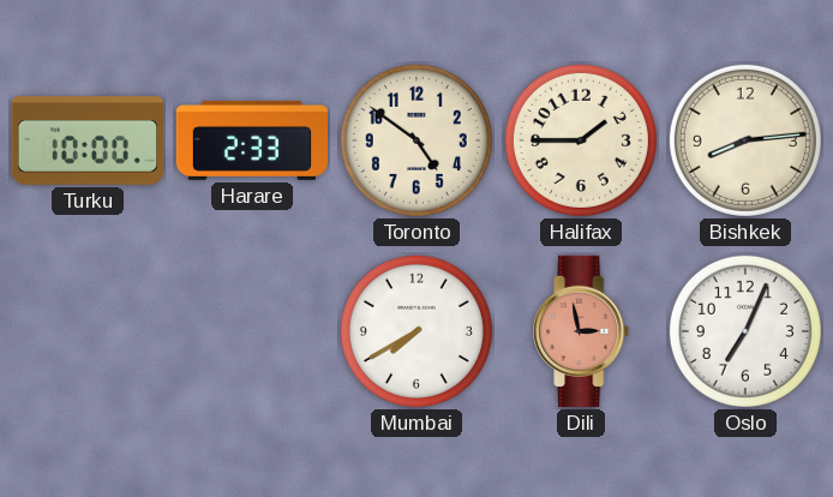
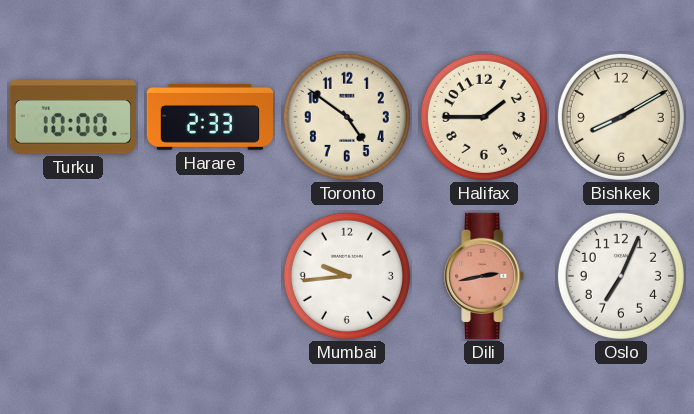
Bishkek: 8:14 -> 8:10
Mumbai: 7:40 -> 9:44
Dili: 2:58 -> 2:43
